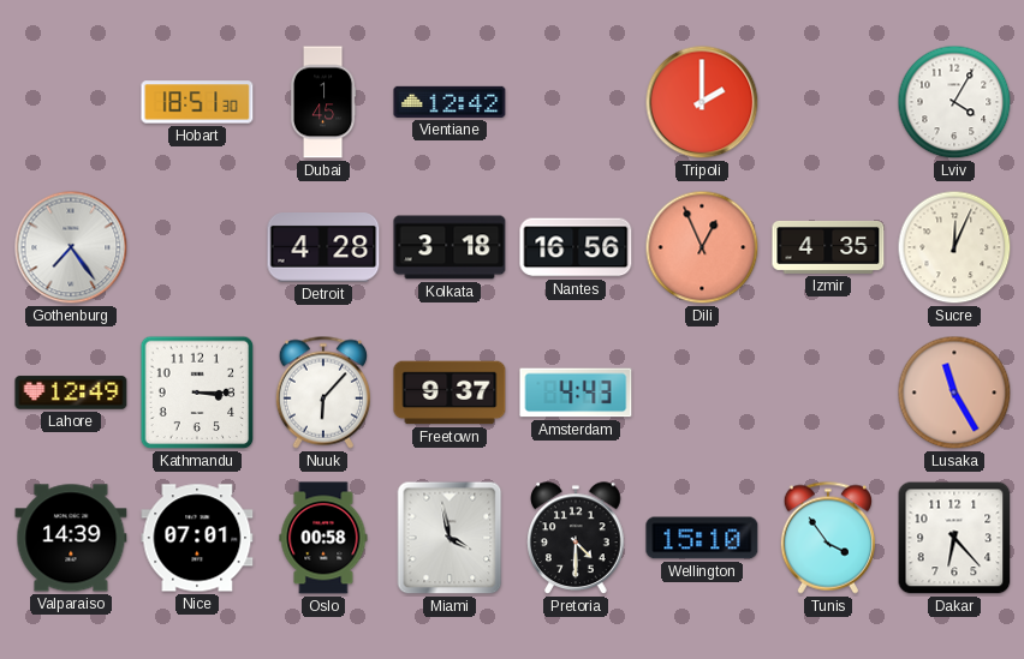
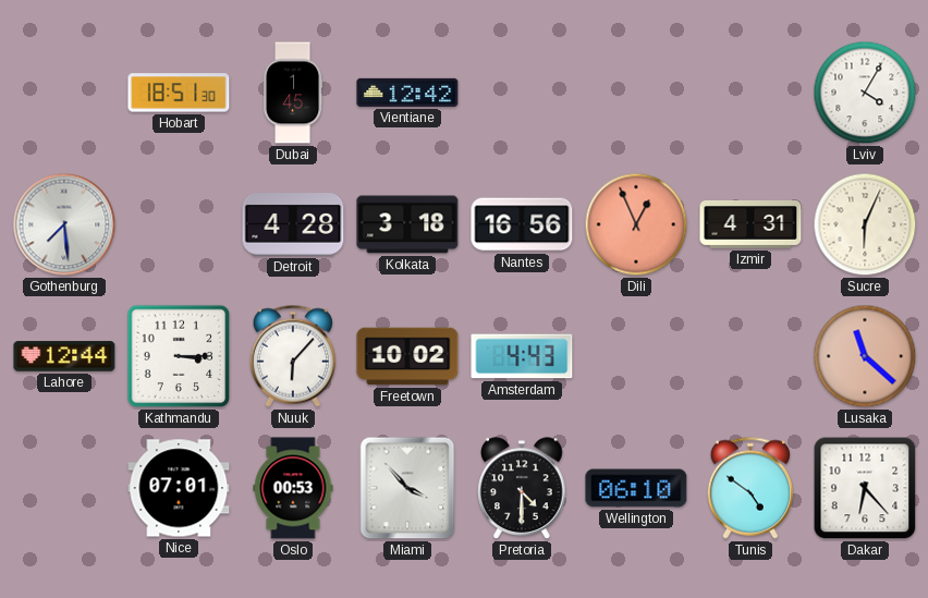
Tripoli: 2:00 -> none
Gothenburg: 7:24 -> 7:29
Izmir: 4:35 -> 4:31
Sucre: 12:04 -> 6:04
Lahore: 12:49 -> 12:44
Freetown: 9:37 -> 10:02
Lusaka: 11:25 -> 11:22
Valparaiso: 14:39 -> none
Oslo: 00:58 -> 00:53
Miami: 3:58 -> 3:53
Wellington: 15:10 -> 06:10
Tunis: 3:54 -> 4:51
